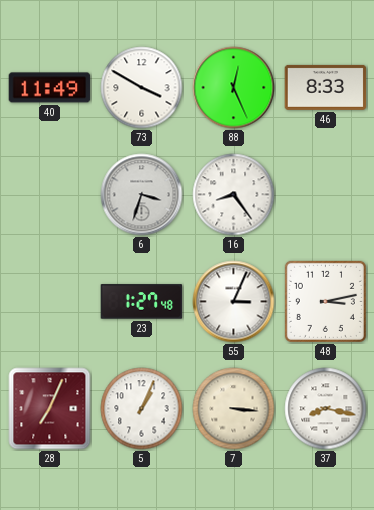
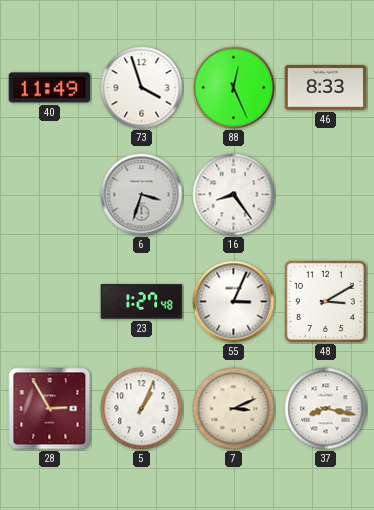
73: 3:50 -> 3:57
48: 3:13 -> 3:10
28: 7:04 -> 2:55
7: 3:16 -> 3:11
